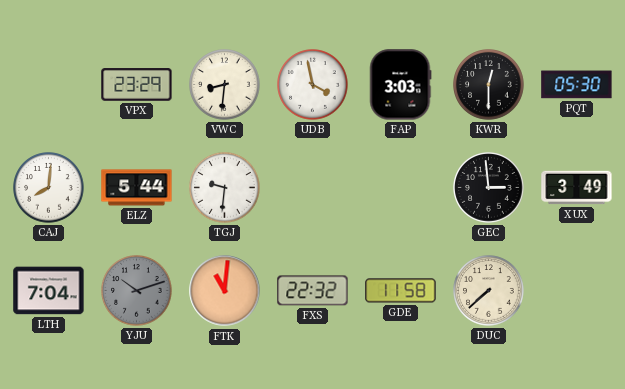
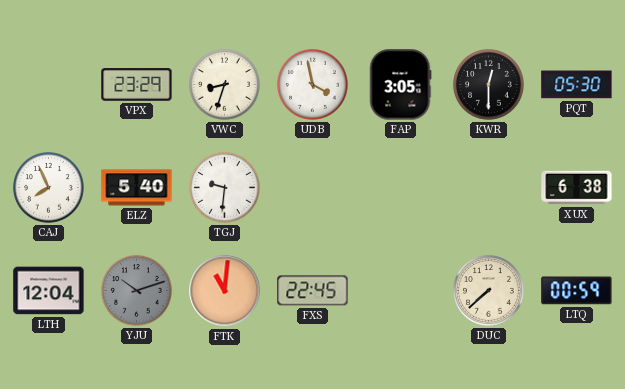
VWC: 8:31 -> 8:33
FAP: 3:03 -> 3:05
CAJ: 8:01 -> 7:56
ELZ: 5:44 -> 5:40
GEC: 2:59 -> none
XUX: 3:49 -> 6:38
LTH: 7:04 -> 12:04
FXS: 22:32 -> 22:45
GDE: 11:58 -> none
LTQ: none -> 00:59
